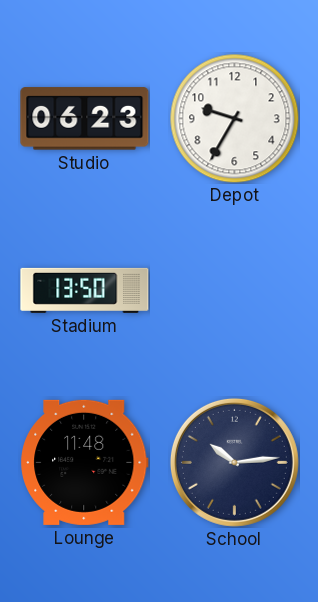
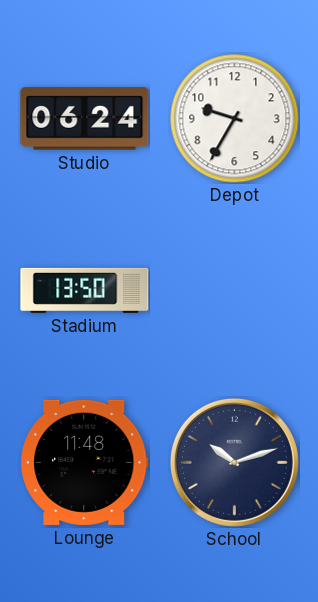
Studio: 06:23 -> 06:24
School: 10:14 -> 10:12
